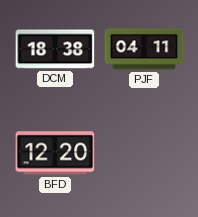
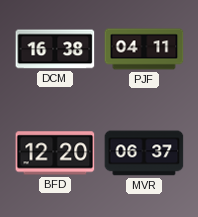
DCM: 18:38 -> 16:38
MVR: none -> 06:37
